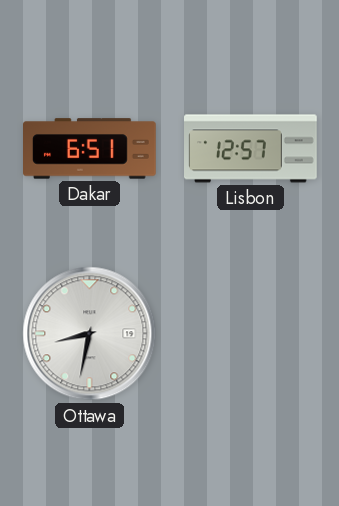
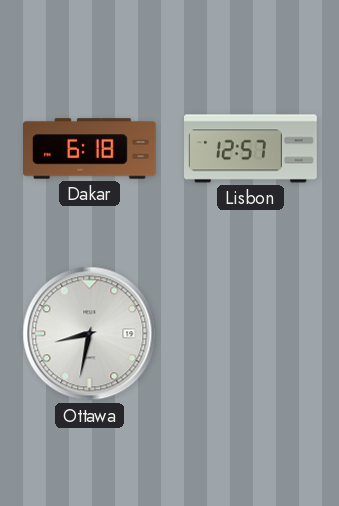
Dakar: 6:51 -> 6:18
